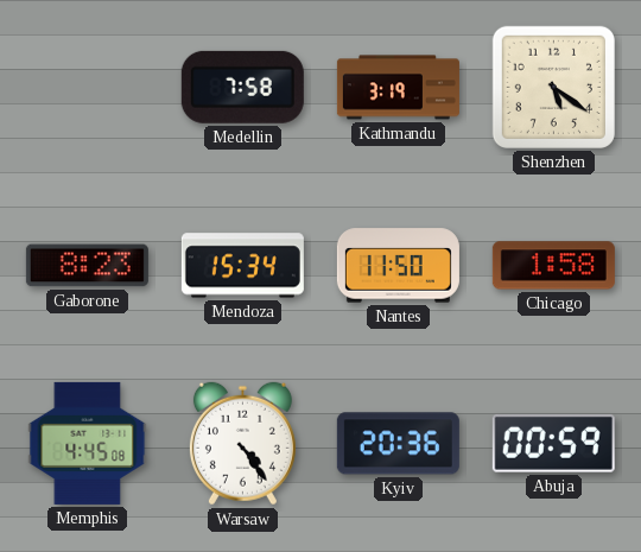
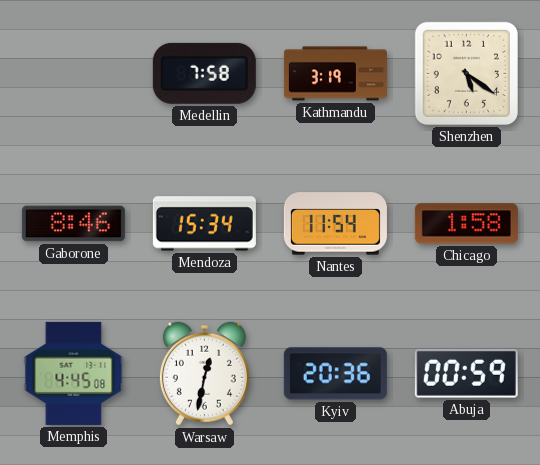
Gaborone: 8:23 -> 8:46
Nantes: 11:50 -> 11:54
Warsaw: 4:24 -> 12:32
